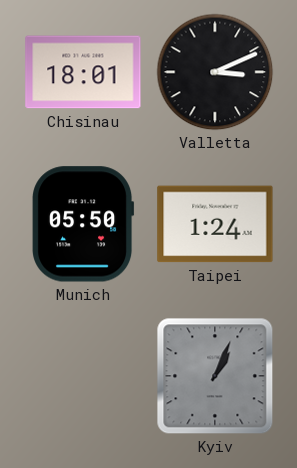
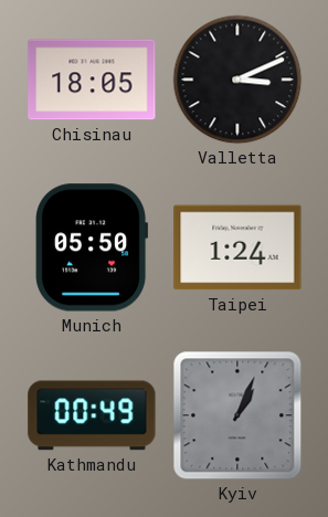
Chisinau: 18:01 -> 18:05
Kathmandu: none -> 00:49
